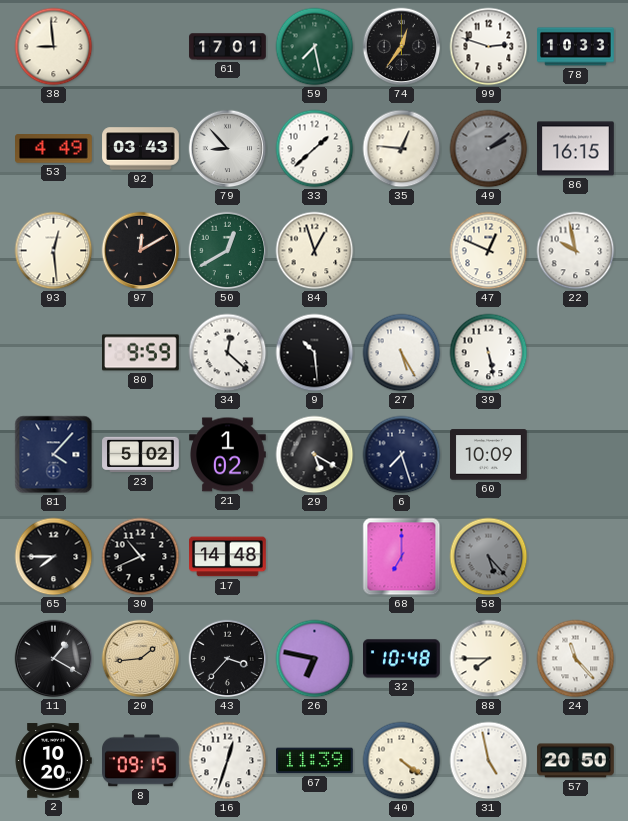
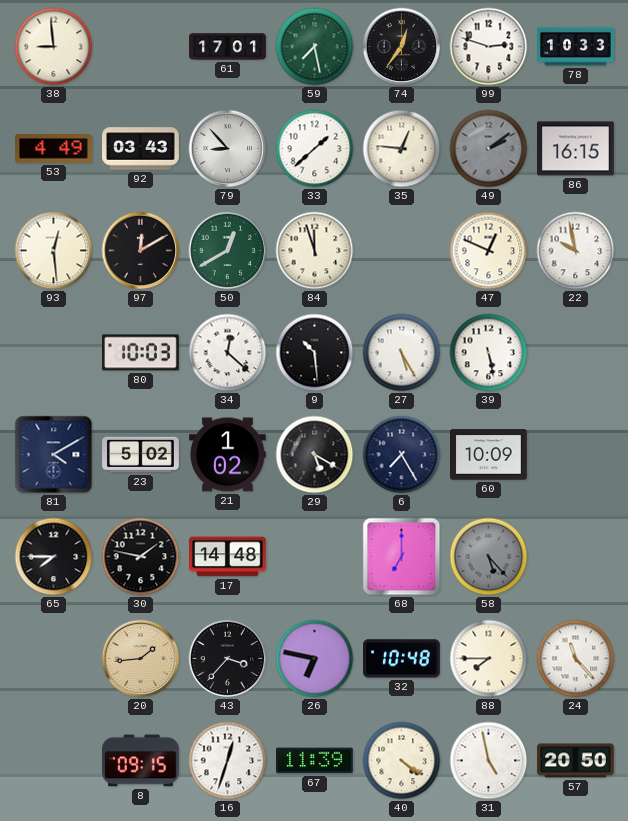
84: 12:57 -> 11:57
80: 9:59 -> 10:03
81: 4:07 -> 4:10
6: 7:27 -> 7:25
30: 10:41 -> 1:47
11: 1:20 -> none
2: 10:20 -> none
